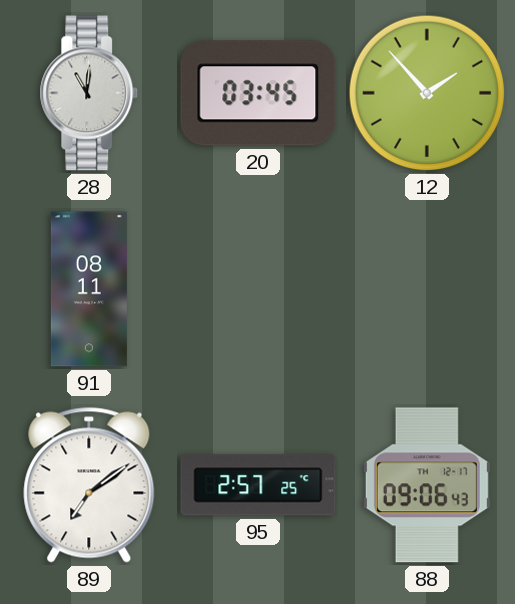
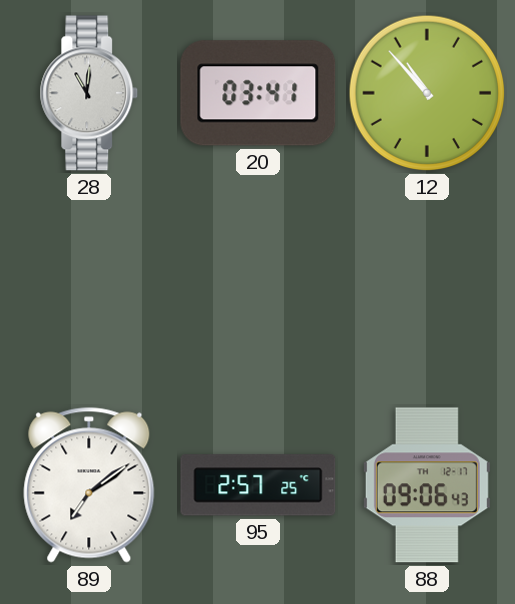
20: 03:45 -> 03:41
12: 1:53 -> 10:53
91: 08:11 -> none
